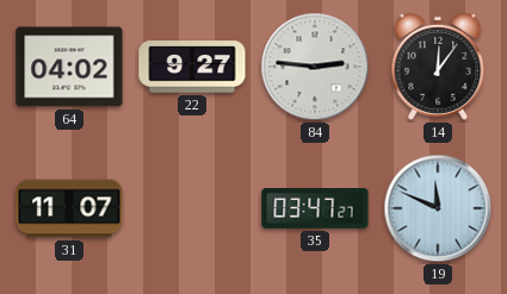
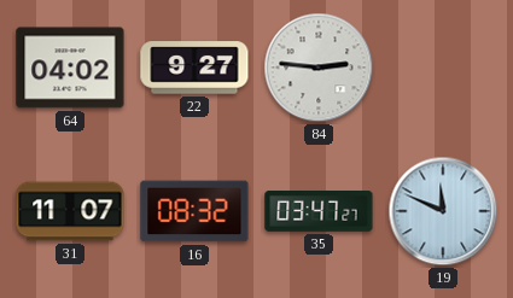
14: 12:06 -> none
16: none -> 08:32
